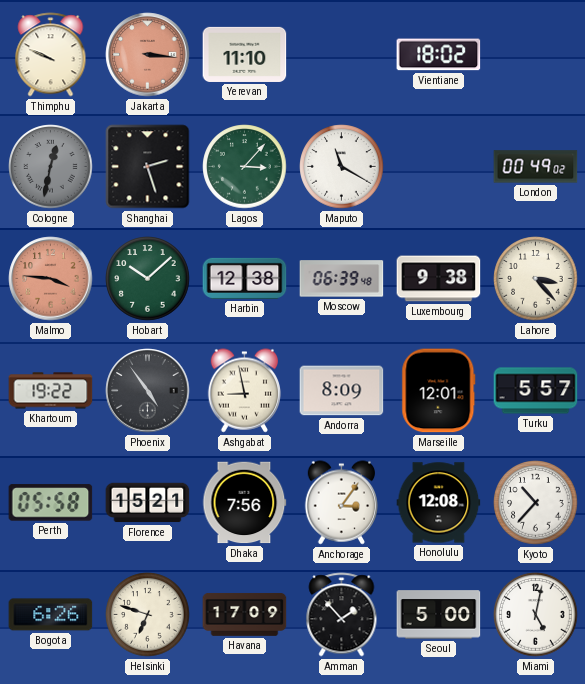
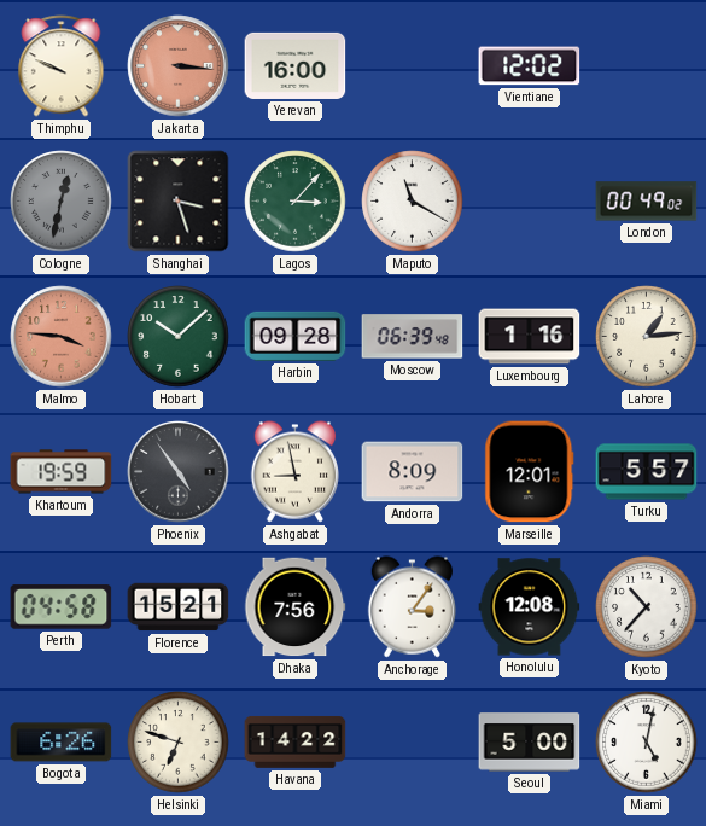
Yerevan: 11:10 -> 16:00
Vientiane: 18:02 -> 12:02
Shanghai: 2:27 -> 3:27
Harbin: 12:38 -> 09:28
Luxembourg: 9:38 -> 1:16
Lahore: 3:23 -> 1:14
Khartoum: 19:22 -> 19:59
Perth: 05:58 -> 04:58
Havana: 17:09 -> 14:22
Amman: 1:53 -> none
